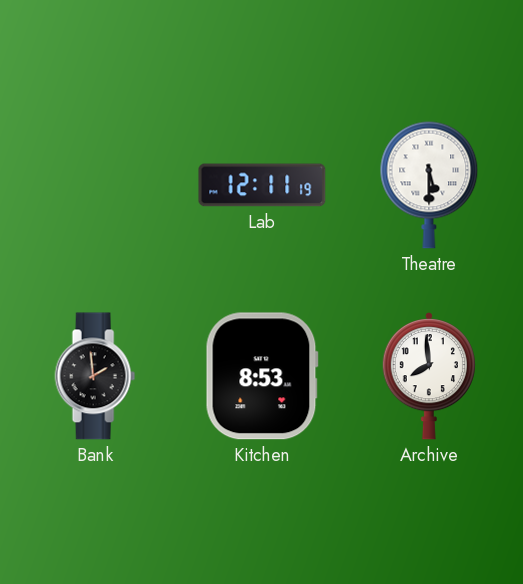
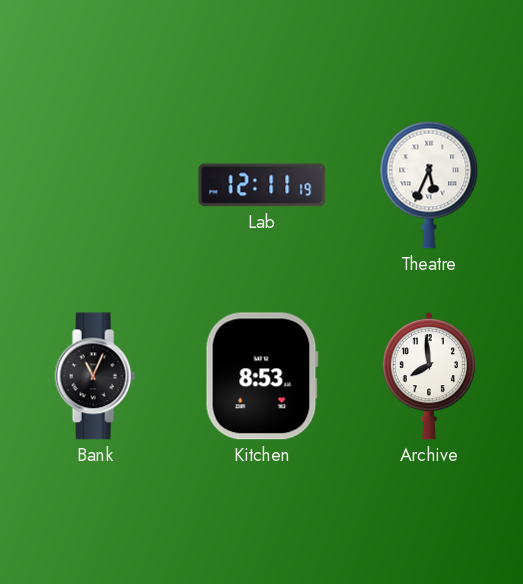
Theatre: 5:30 -> 5:34
Bank: 1:59 -> 11:04
